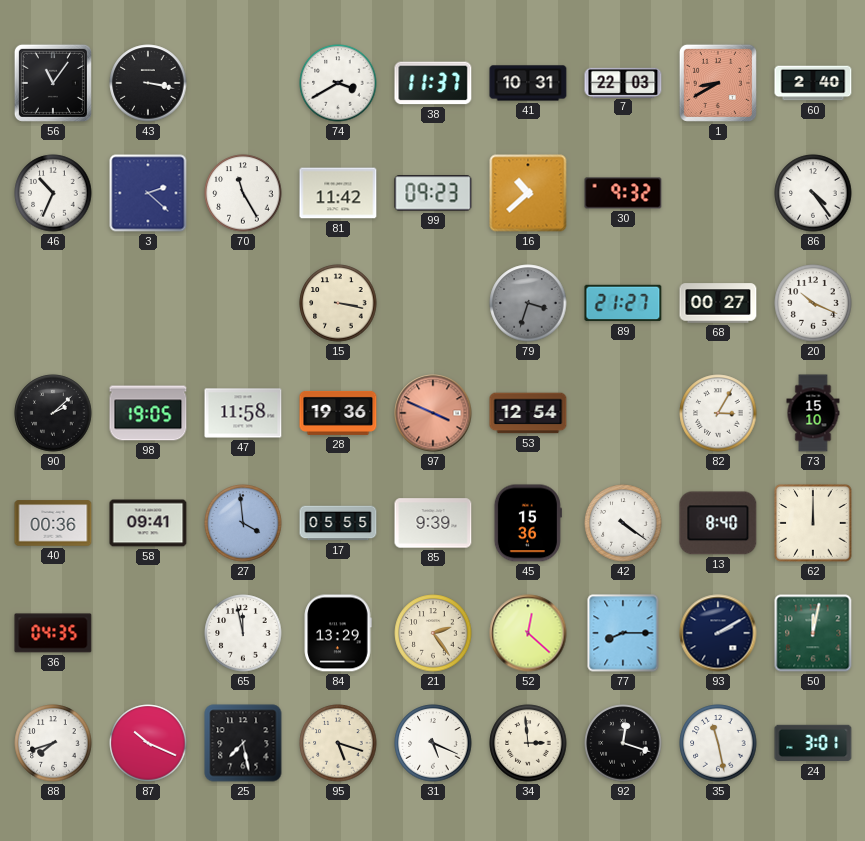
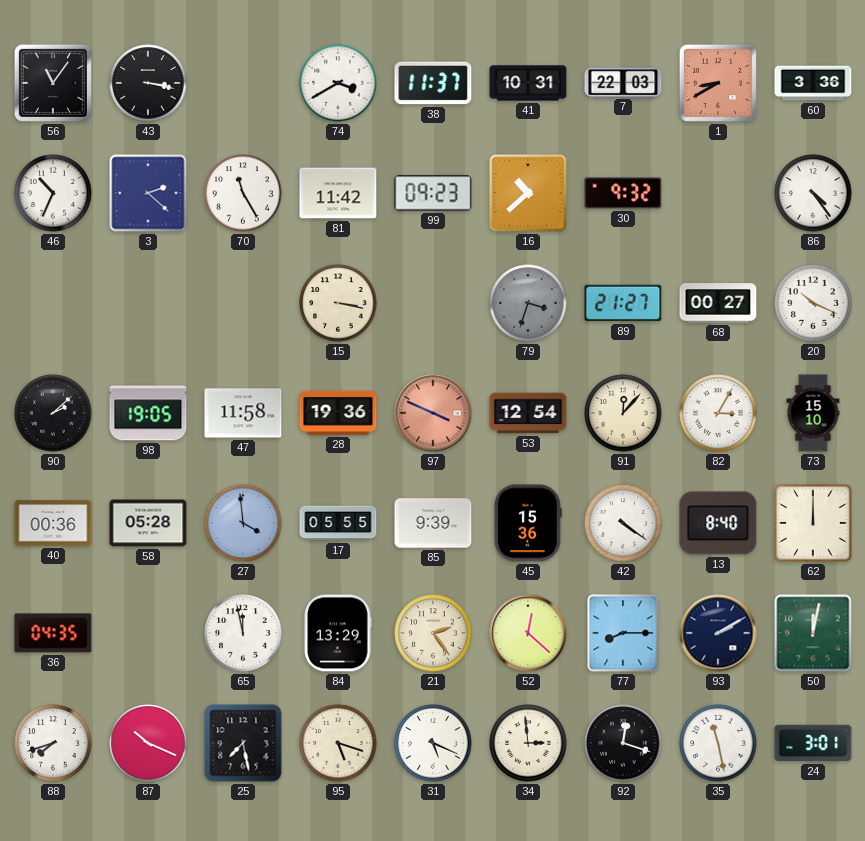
60: 2:40 -> 3:36
91: none -> 12:07
58: 09:41 -> 05:28
